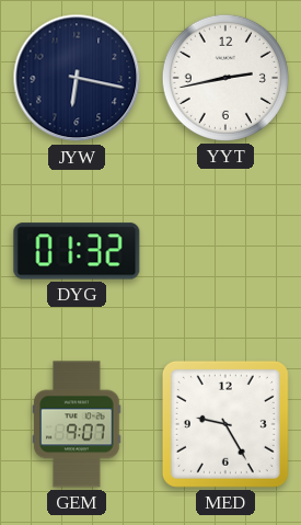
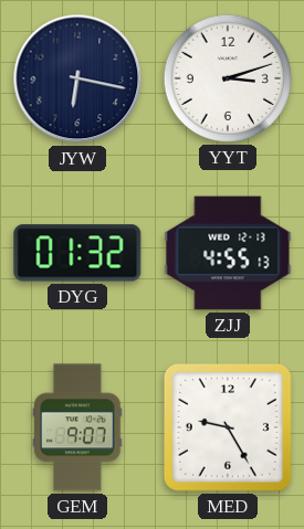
YYT: 2:43 -> 3:12
ZJJ: none -> 4:55
